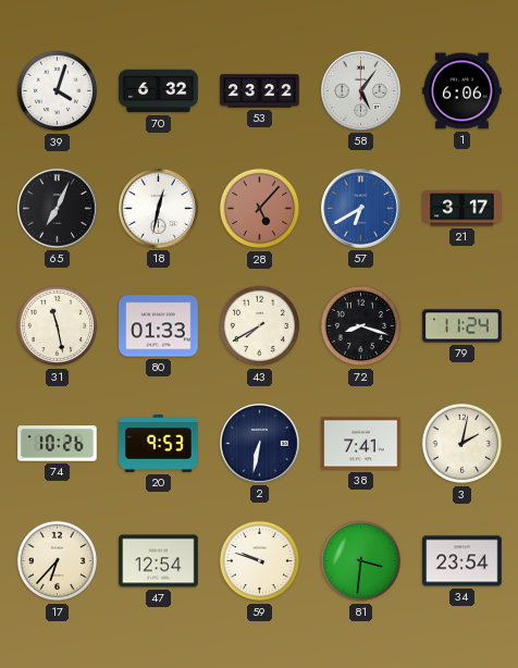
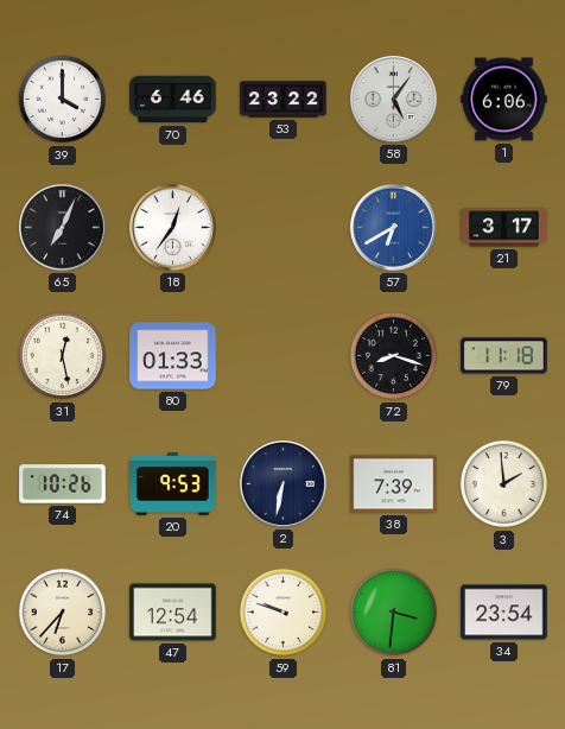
39: 4:03 -> 4:00
70: 6:32 -> 6:46
18: 12:32 -> 12:36
28: 5:07 -> none
31: 11:28 -> 12:28
43: 7:40 -> none
79: 11:24 -> 11:18
38: 7:41 -> 7:39
3: 2:02 -> 1:59
